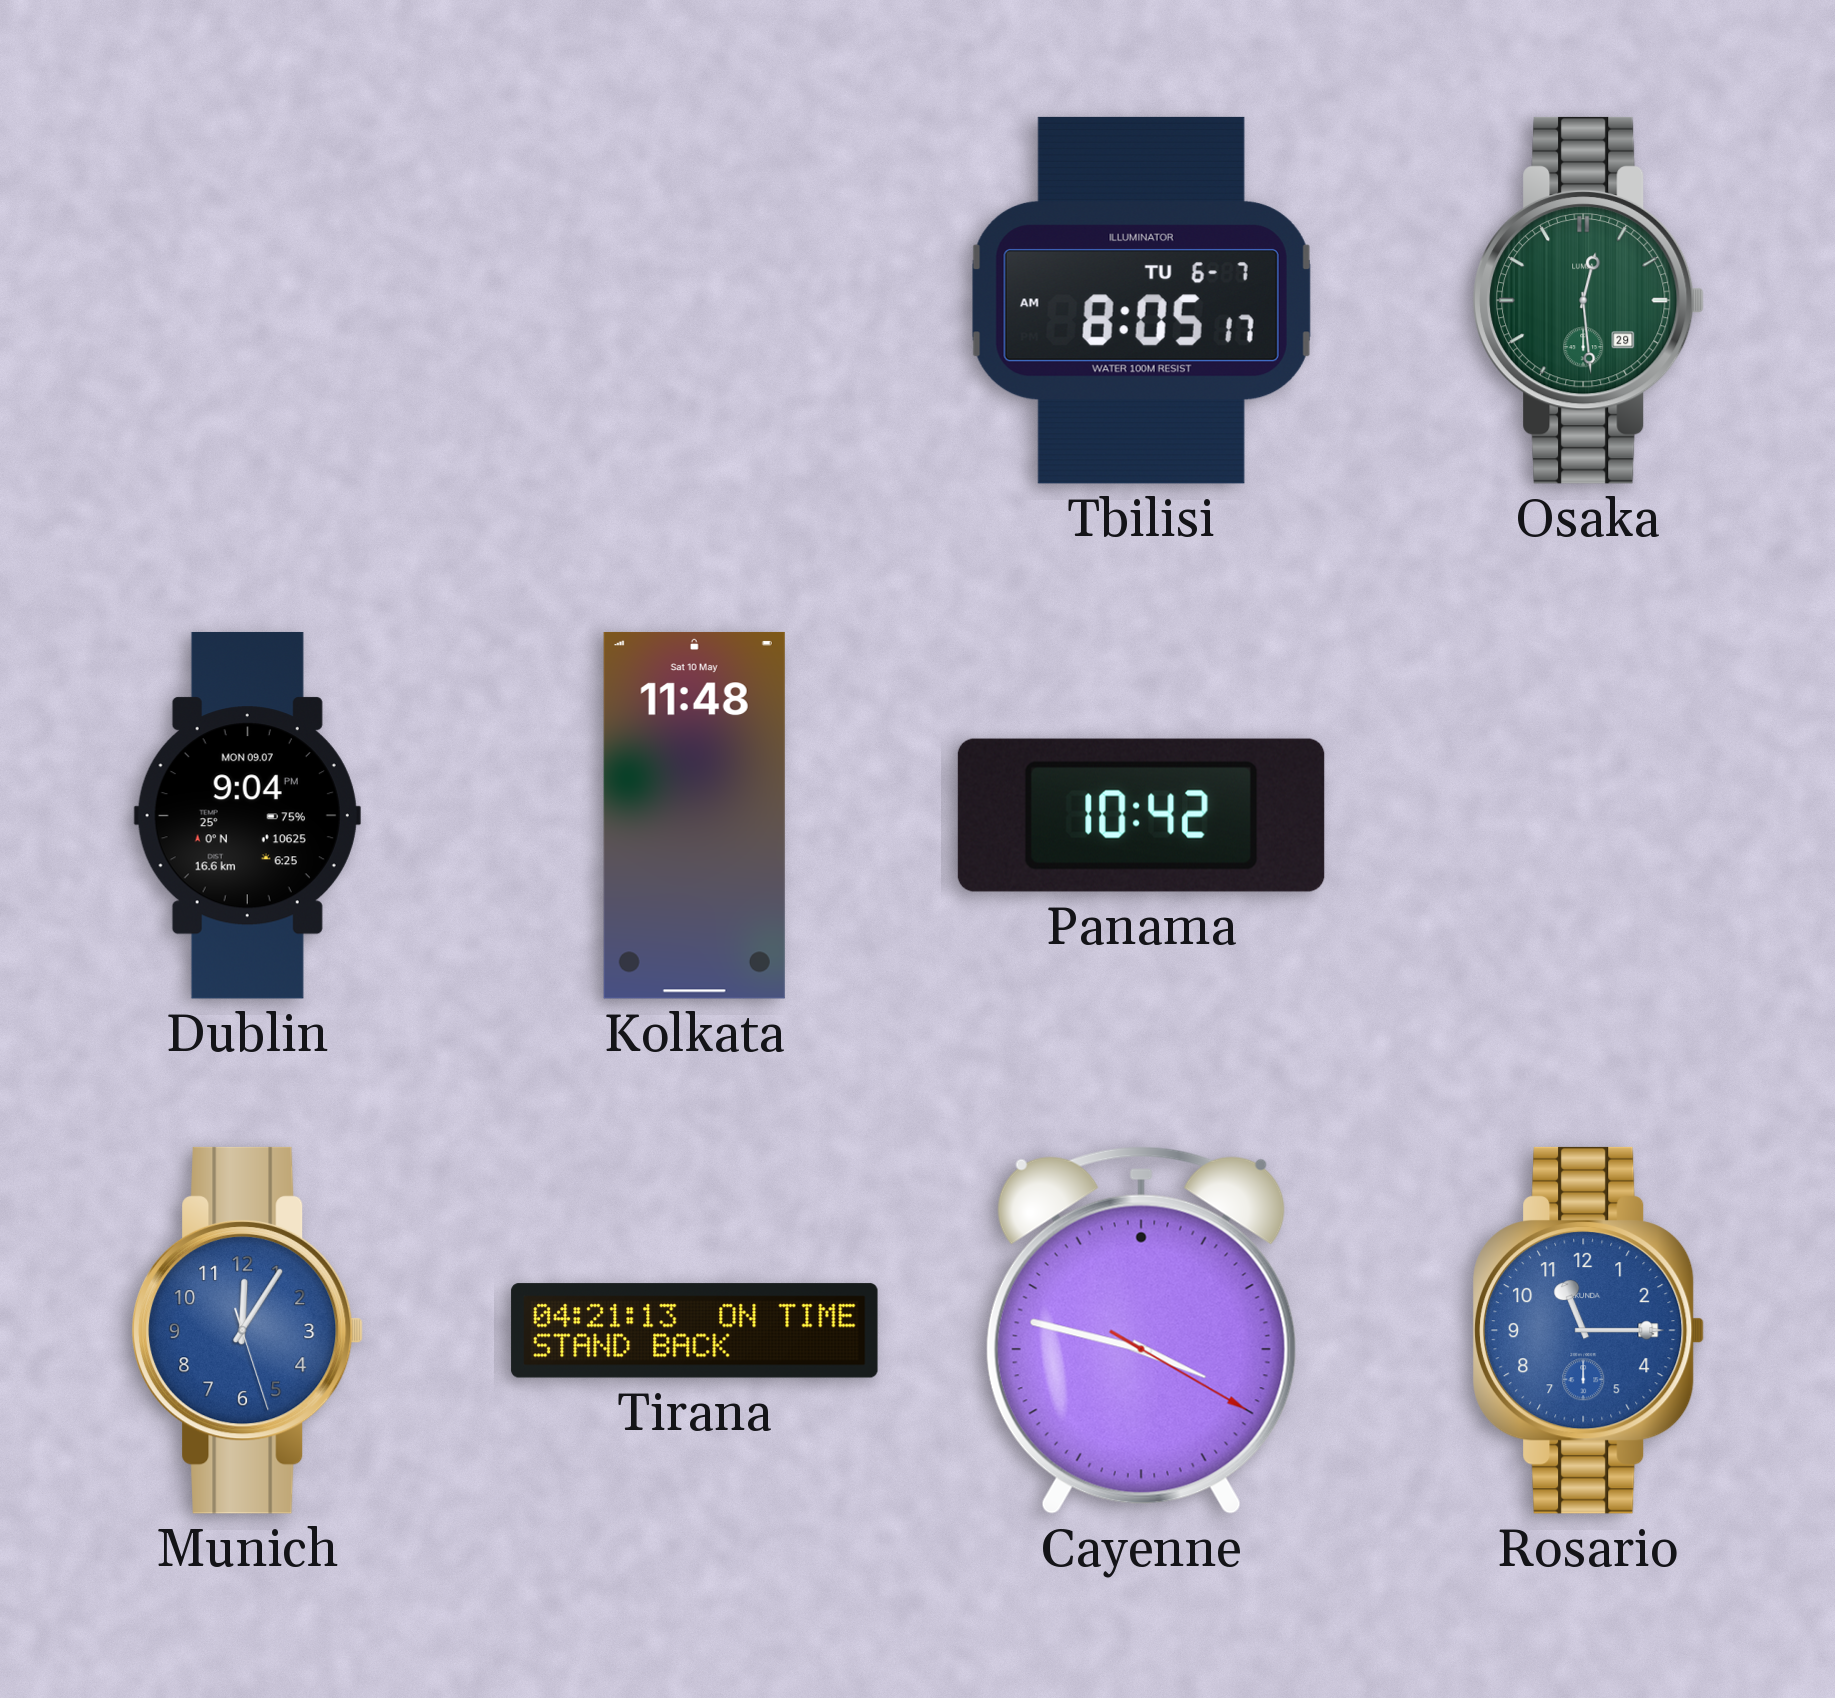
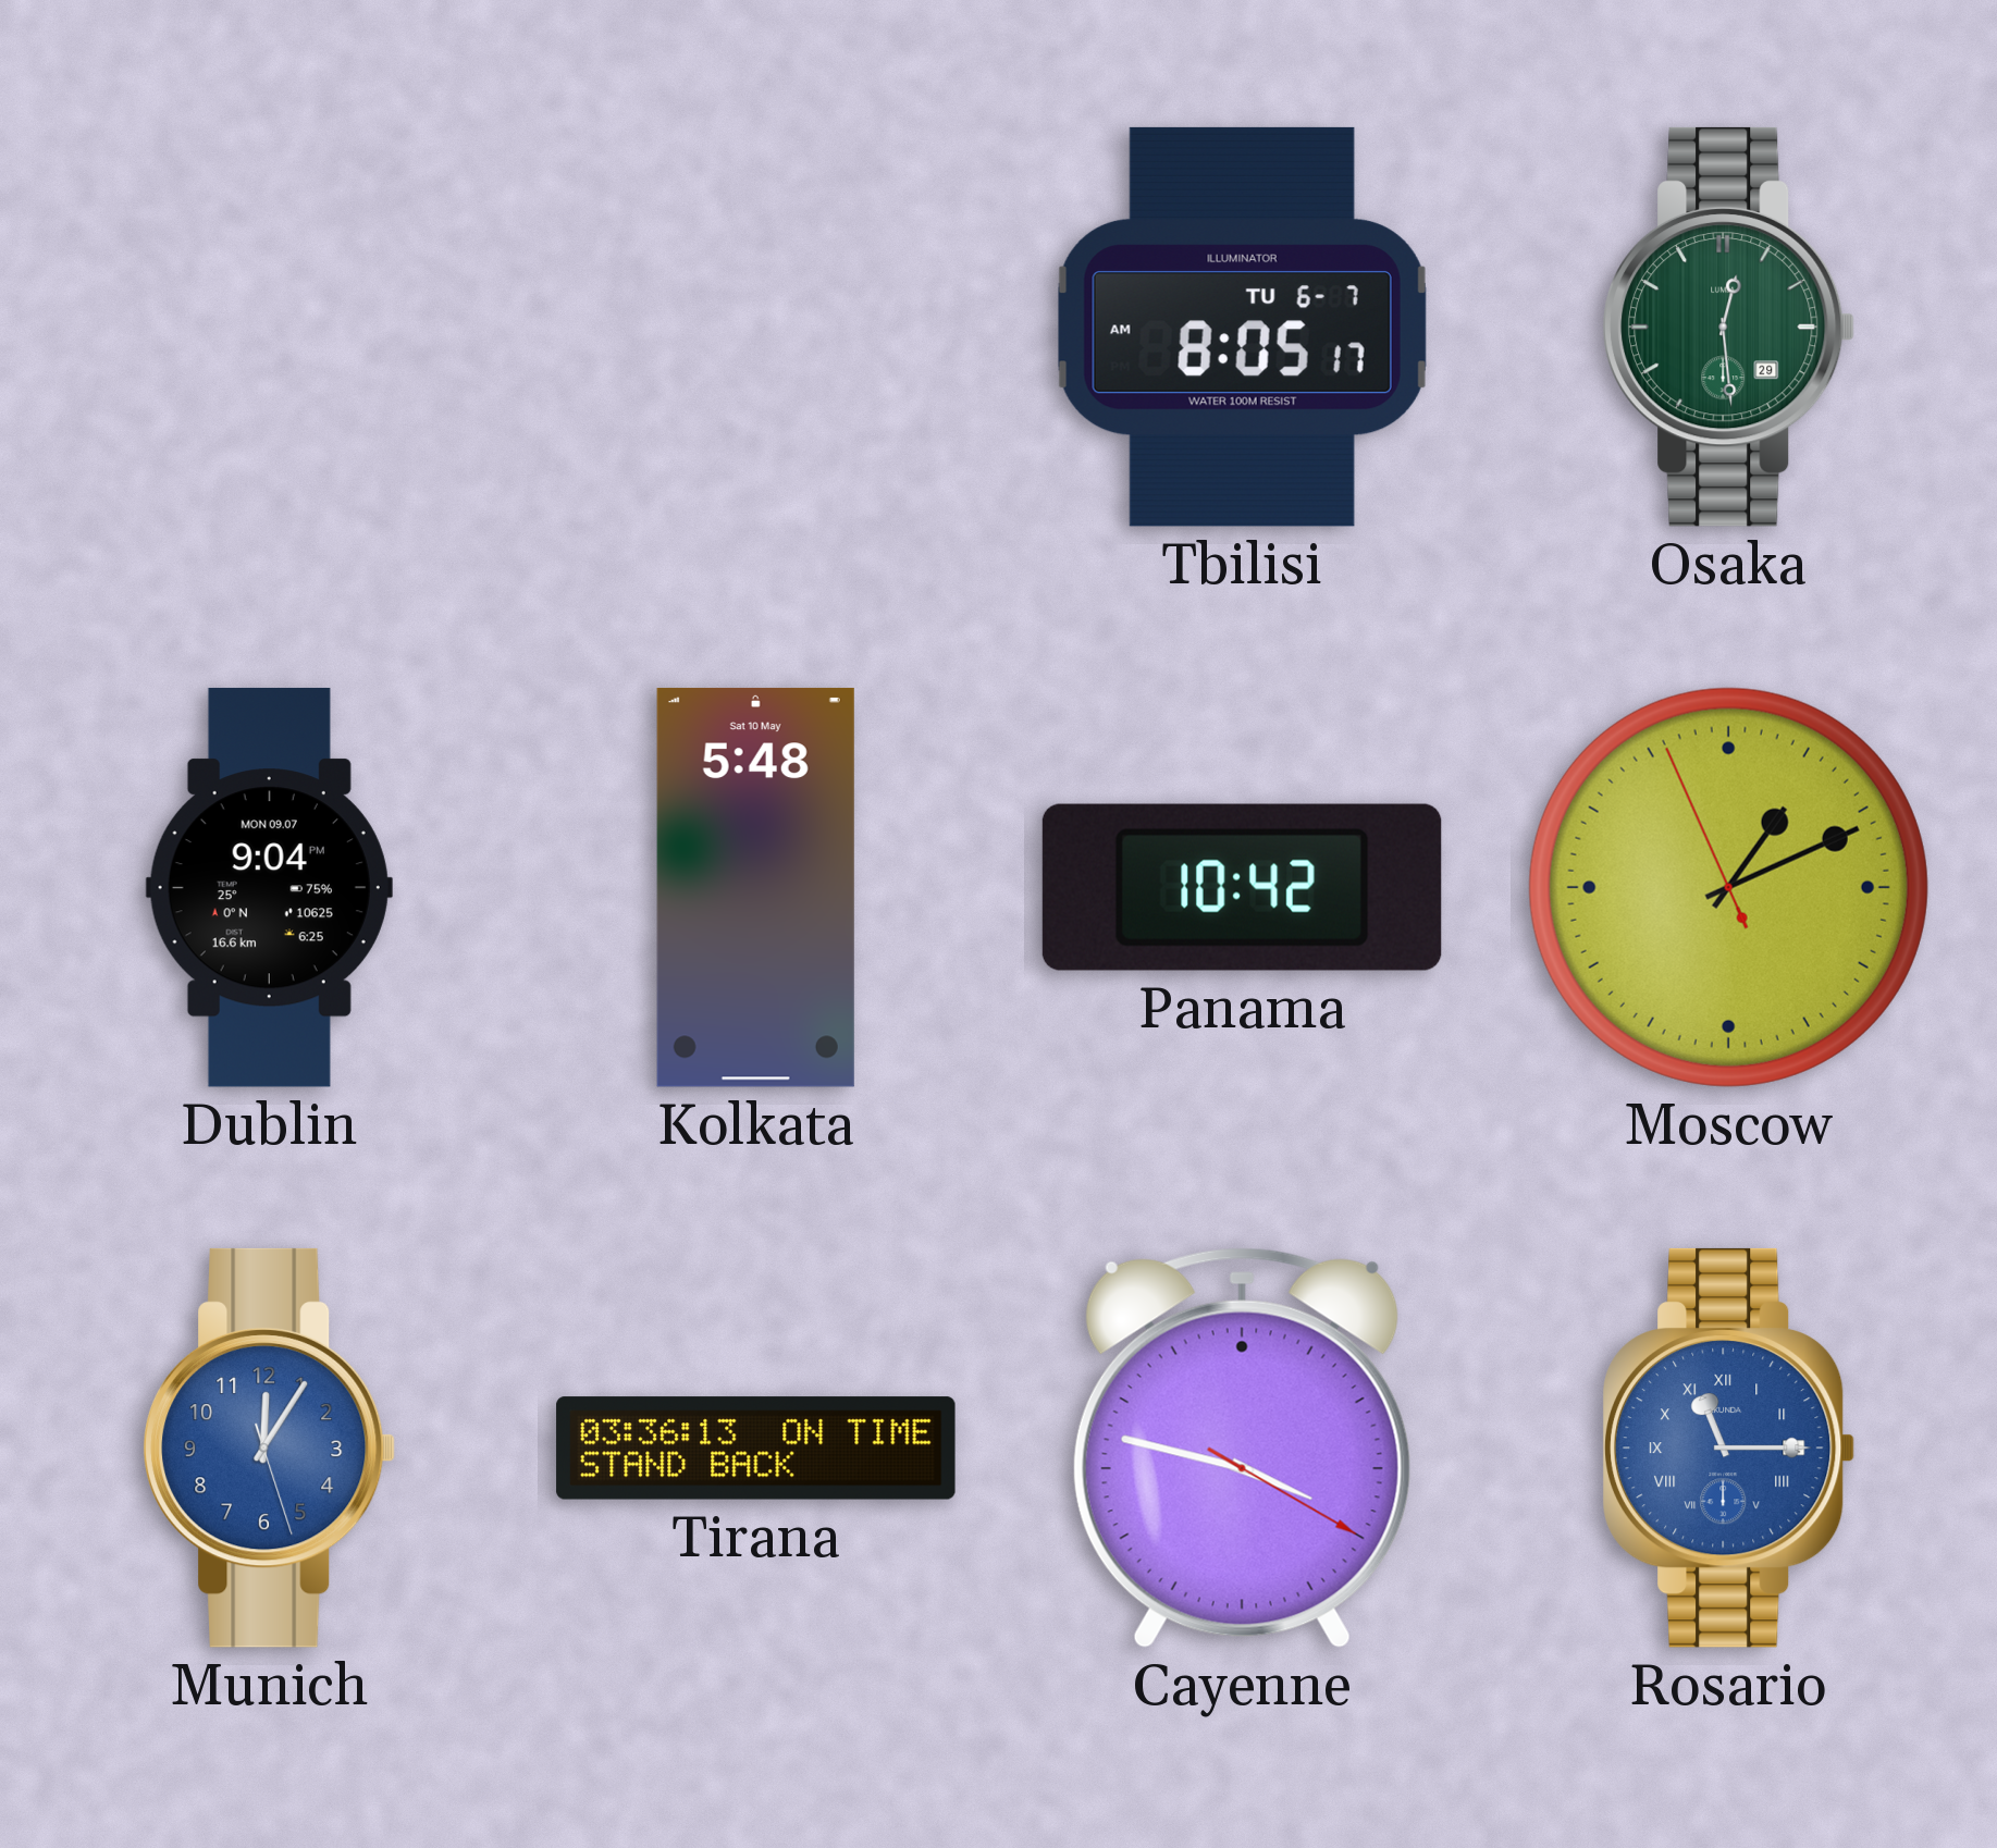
Kolkata: 11:48 -> 5:48
Moscow: none -> 1:10
Tirana: 04:21 -> 03:36
Rosario numerals: Arabic -> Roman
